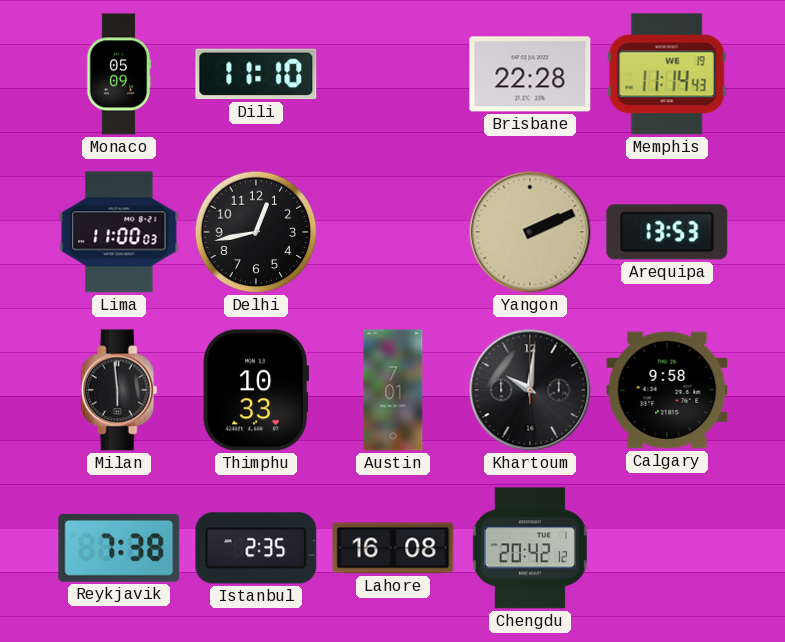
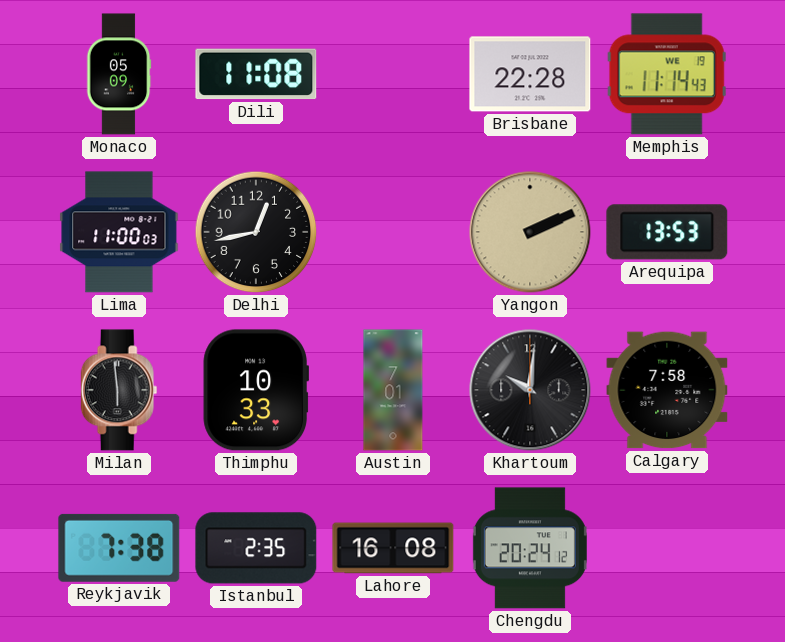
Dili: 11:10 -> 11:08
Calgary: 9:58 -> 7:58
Chengdu: 20:42 -> 20:24
